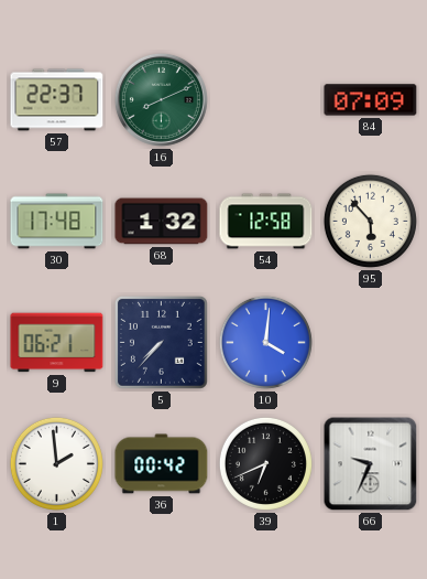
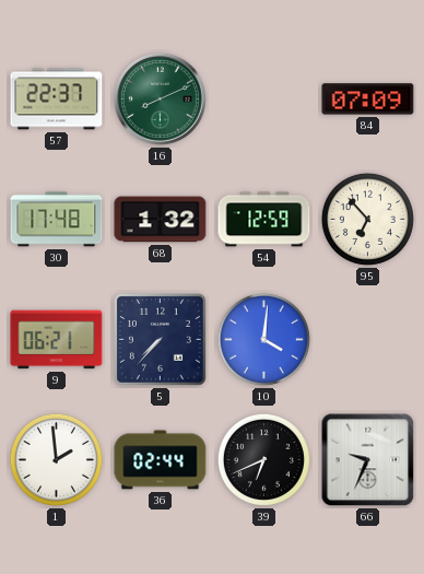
54: 12:58 -> 12:59
95: 5:53 -> 6:53
36: 00:42 -> 02:44
